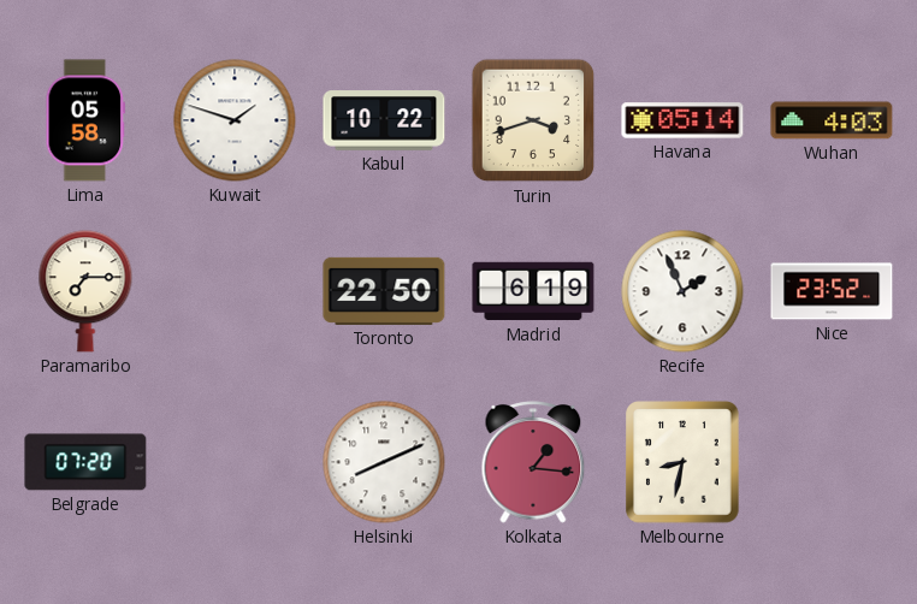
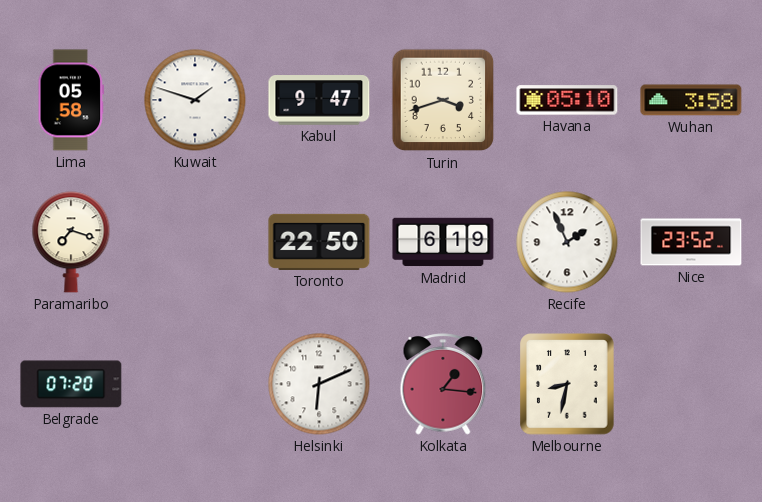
Kabul: 10:22 -> 9:47
Havana: 05:14 -> 05:10
Wuhan: 4:03 -> 3:58
Paramaribo: 7:15 -> 7:18
Helsinki: 8:11 -> 6:11
